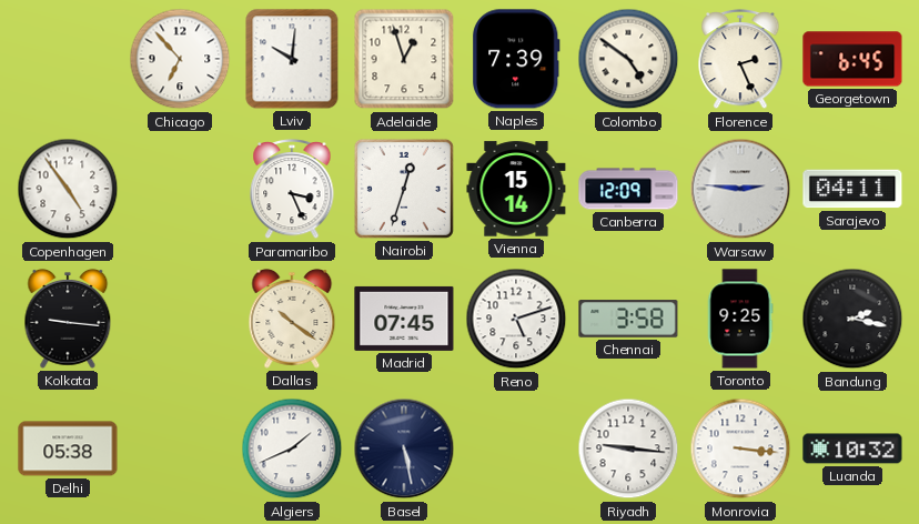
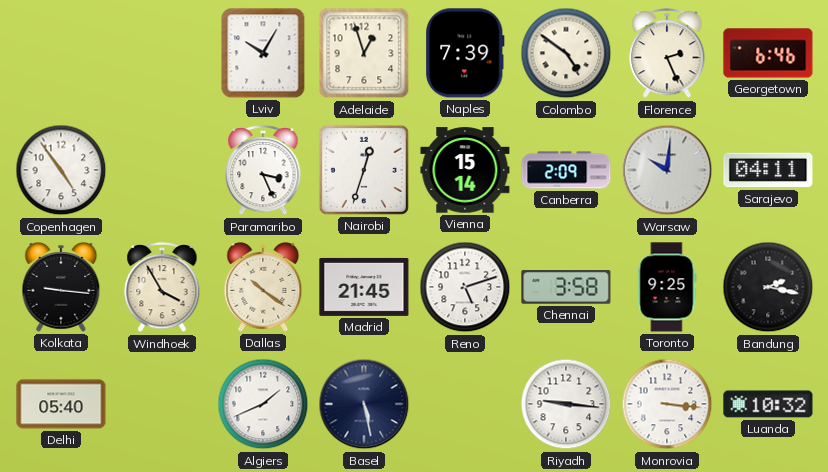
Chicago: 6:53 -> none
Lviv: 10:01 -> 10:05
Georgetown: 6:45 -> 6:46
Canberra: 12:09 -> 2:09
Warsaw: 2:46 -> 10:01
Windhoek: none -> 3:55
Madrid: 07:45 -> 21:45
Delhi: 05:38 -> 05:40
